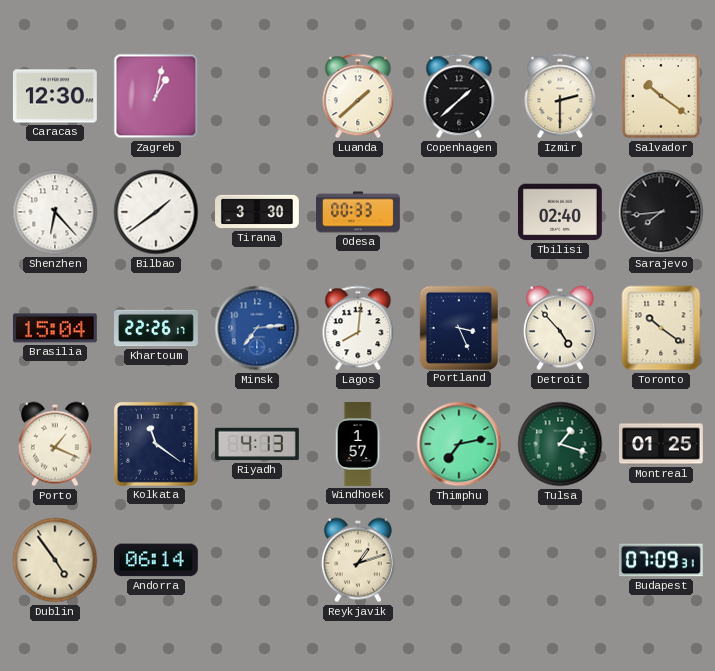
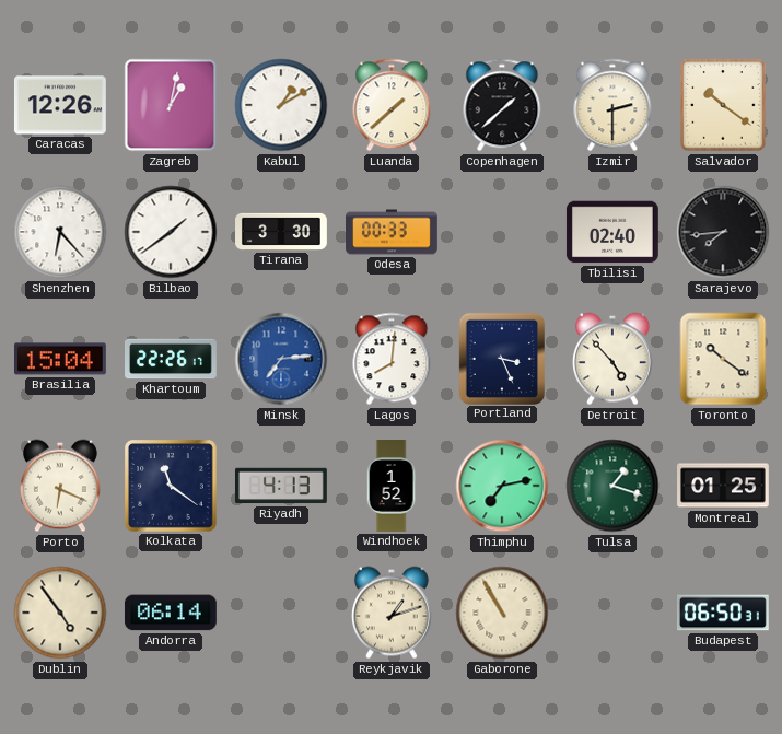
Caracas: 12:30 -> 12:26
Kabul: none -> 1:10
Porto: 1:19 -> 6:19
Windhoek: 1:57 -> 1:52
Gaborone: none -> 10:55
Budapest: 07:09 -> 06:50
